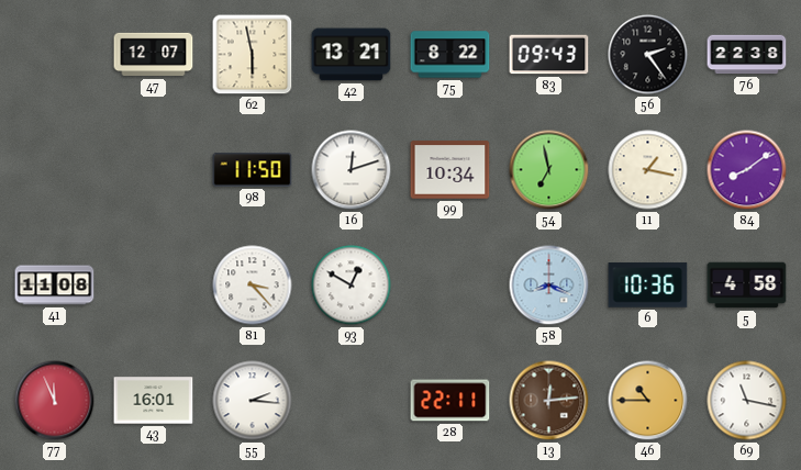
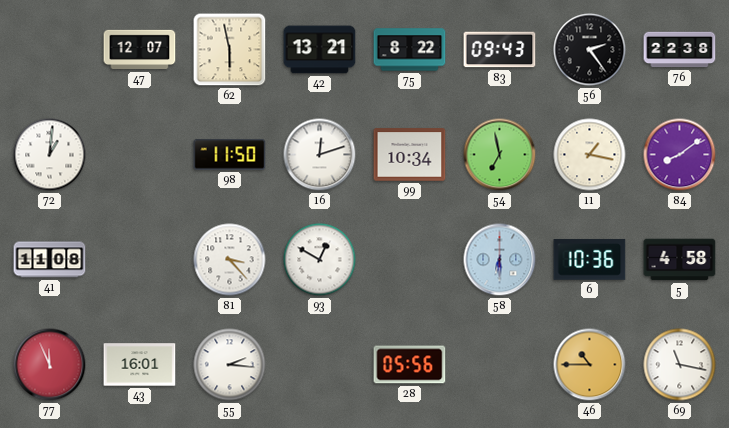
72: none -> 1:01
58: 8:19 -> 6:30
28: 22:11 -> 05:56
13: 12:14 -> none
